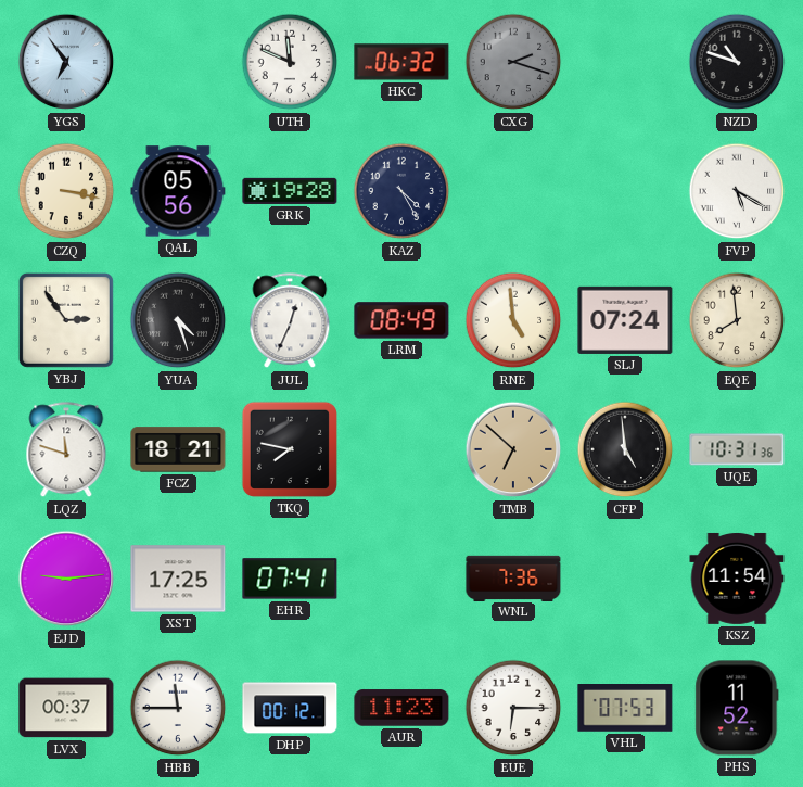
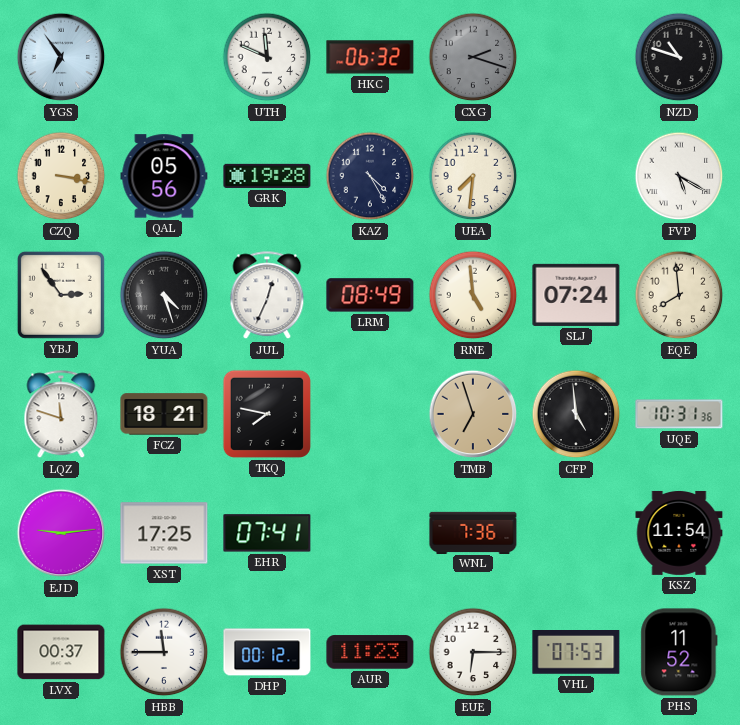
UEA: none -> 7:31
TMB: 6:52 -> 6:57
